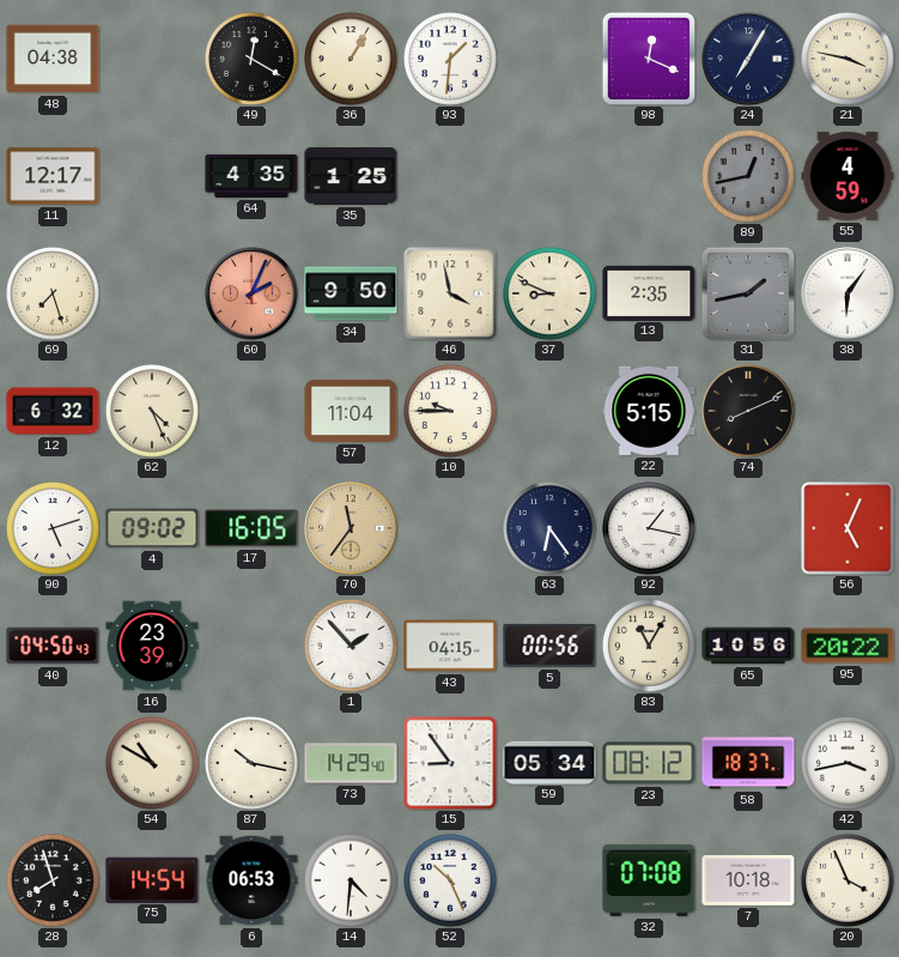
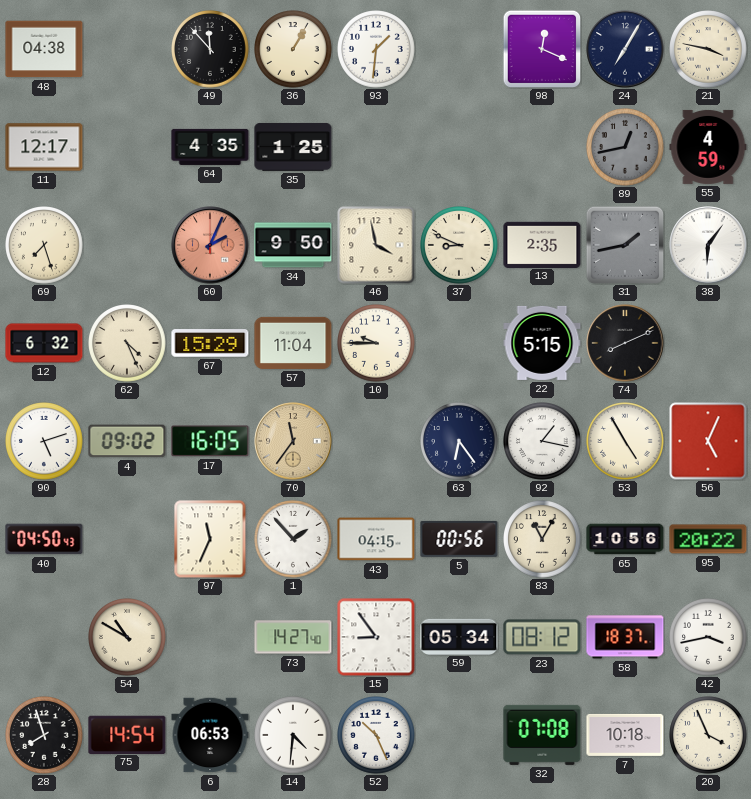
49: 12:20 -> 11:53
67: none -> 15:29
53: none -> 4:55
16: 23:39 -> none
97: none -> 11:34
87: 10:17 -> none
73: 14:29 -> 14:27
